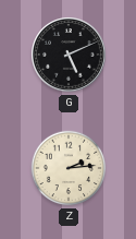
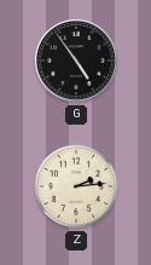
G: 5:11 -> 4:54
